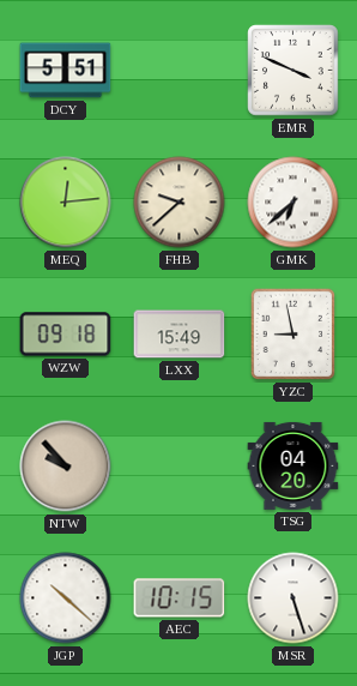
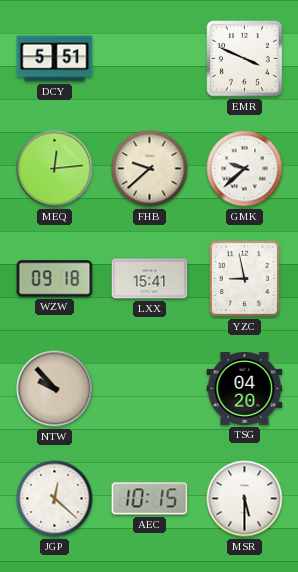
GMK: 6:38 -> 9:38
LXX: 15:49 -> 15:41
JGP: 10:22 -> 12:22
MSR: 5:27 -> 5:30
